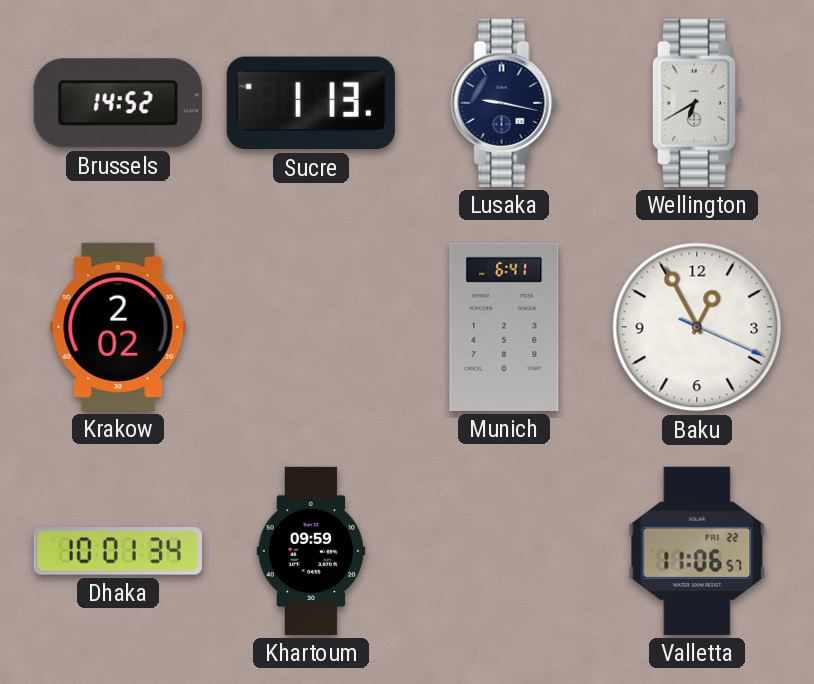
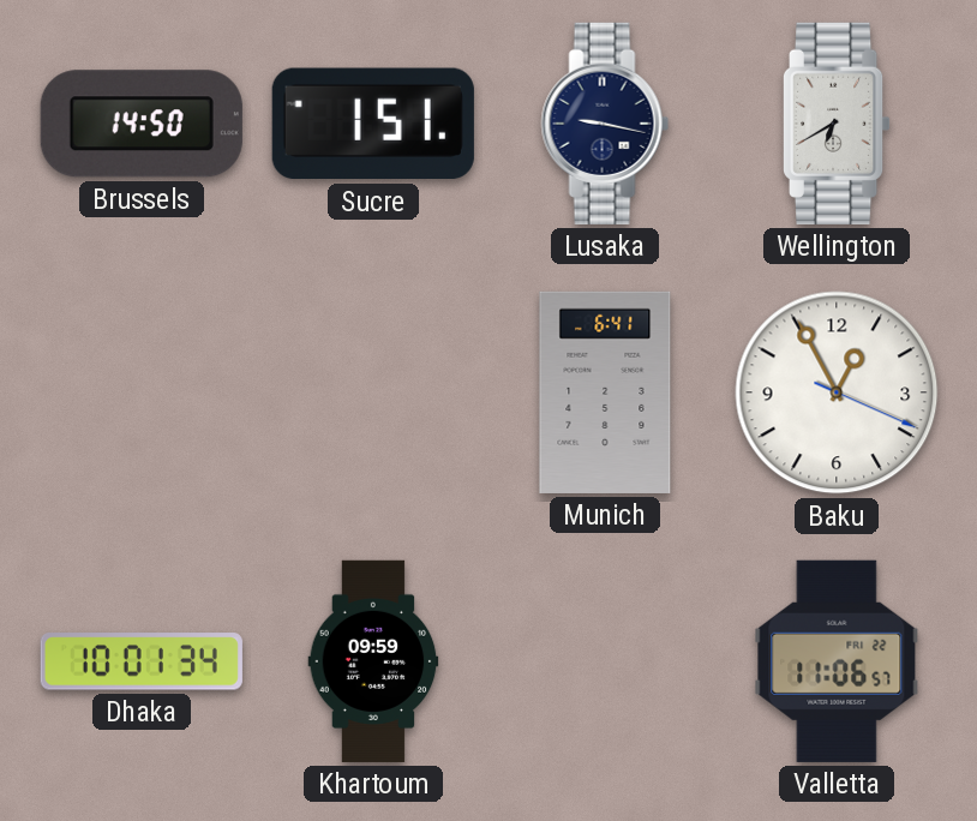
Brussels: 14:52 -> 14:50
Sucre: 1:13 -> 1:51
Krakow: 2:02 -> none
